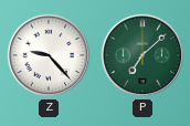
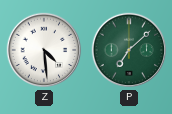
Z: 9:23 -> 4:29
